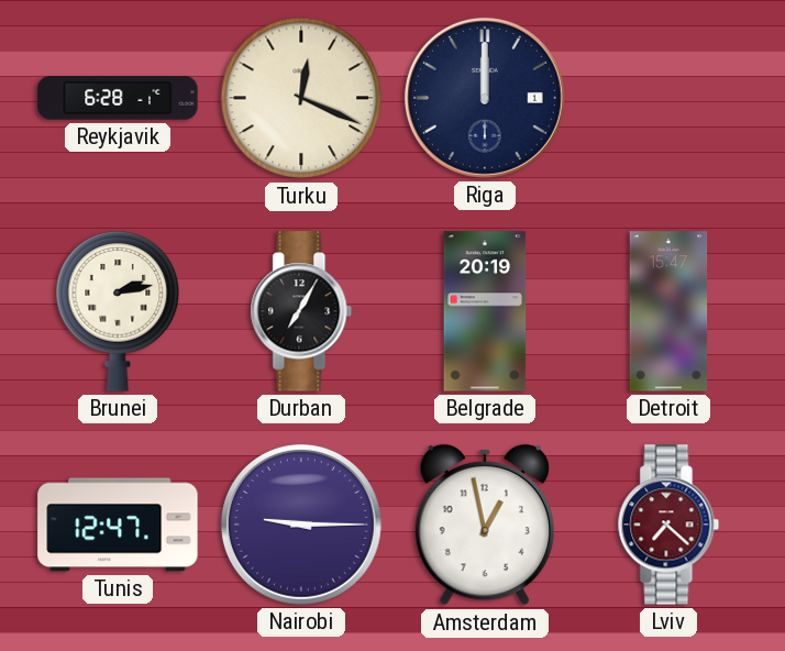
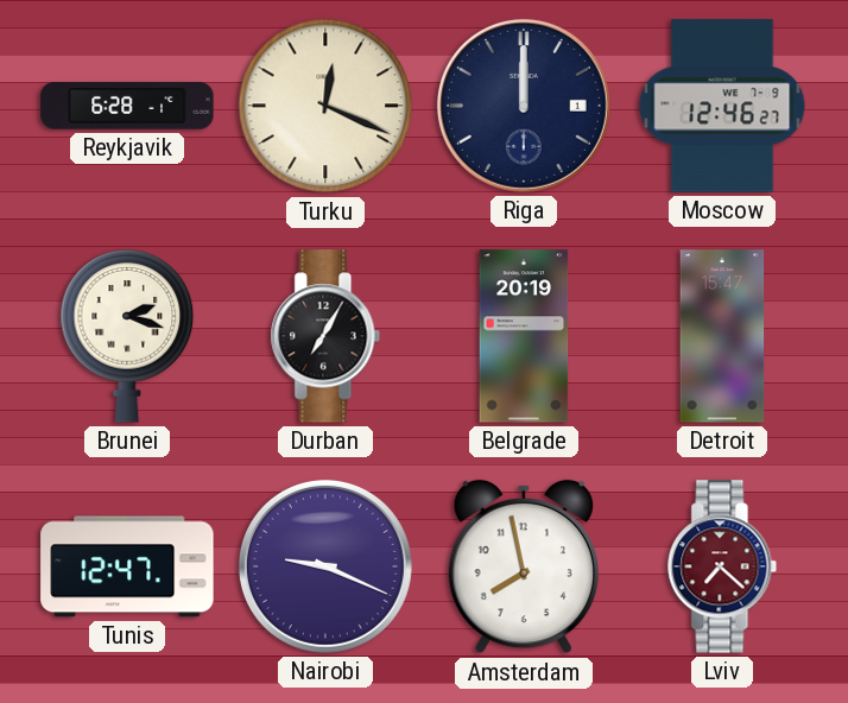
Moscow: none -> 12:46
Brunei: 2:13 -> 2:18
Nairobi: 9:15 -> 9:19
Amsterdam: 12:58 -> 7:58
